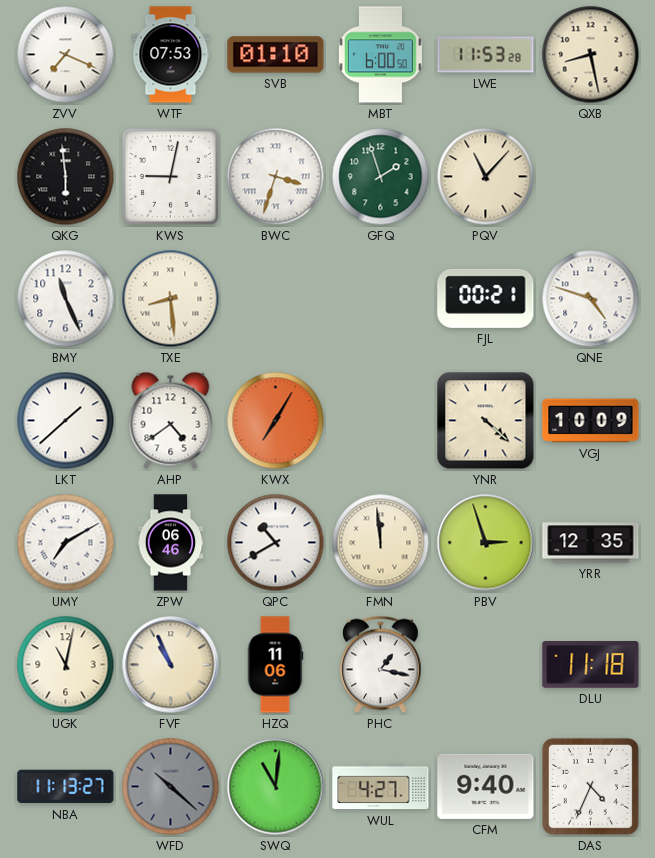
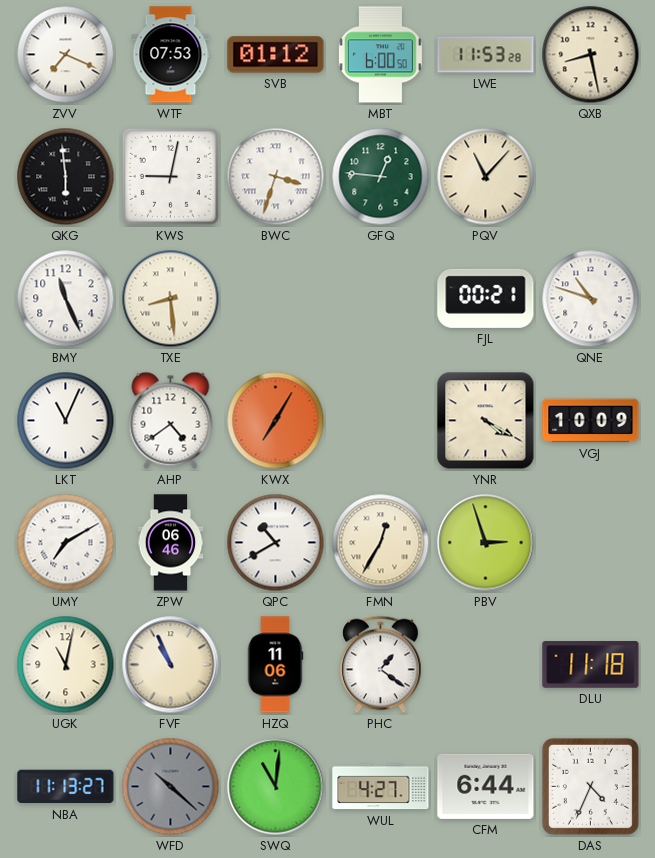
SVB: 01:10 -> 01:12
GFQ: 1:57 -> 12:46
QNE: 4:48 -> 10:48
LKT: 1:38 -> 11:04
YNR: 4:22 -> 4:20
FMN: 11:59 -> 12:35
YRR: 12:35 -> none
PHC: 1:17 -> 1:21
CFM: 9:40 -> 6:44
